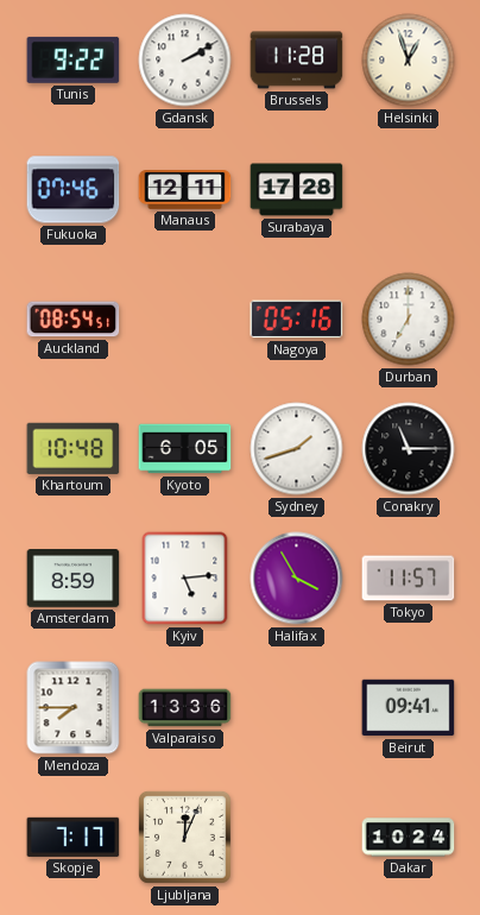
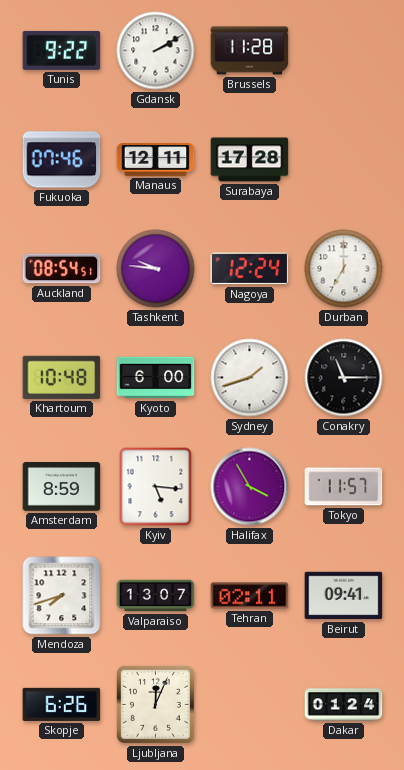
Helsinki: 12:57 -> none
Tashkent: none -> 9:46
Nagoya: 05:16 -> 12:24
Kyoto: 6:05 -> 6:00
Kyiv: 5:14 -> 5:16
Mendoza: 7:45 -> 7:42
Valparaiso: 13:36 -> 13:07
Tehran: none -> 02:11
Skopje: 7:17 -> 6:26
Dakar: 10:24 -> 01:24
